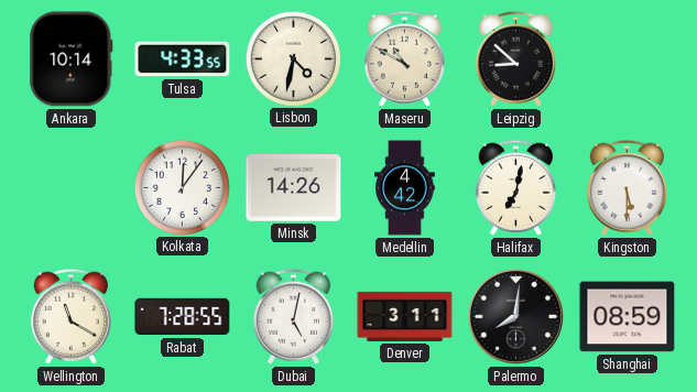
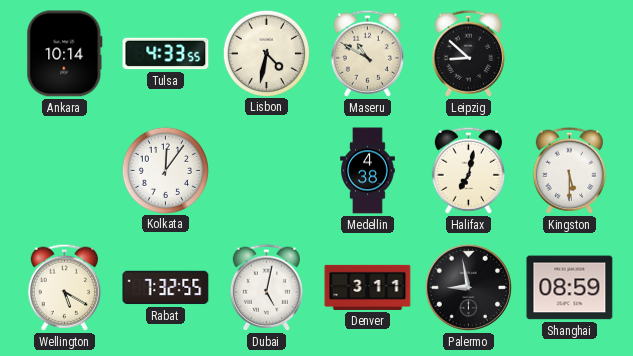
Minsk: 14:26 -> none
Medellin: 4:42 -> 4:38
Wellington: 11:20 -> 5:20
Rabat: 7:28 -> 7:32
Palermo: 8:01 -> 8:58
